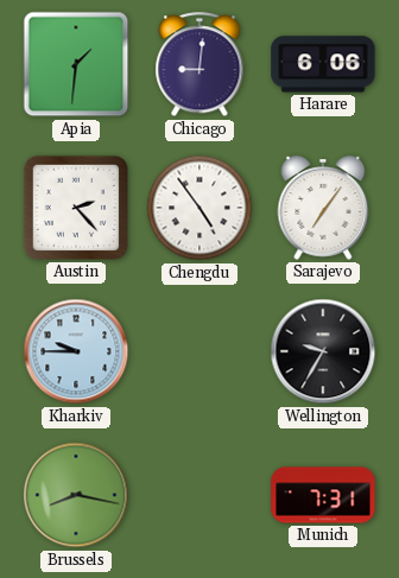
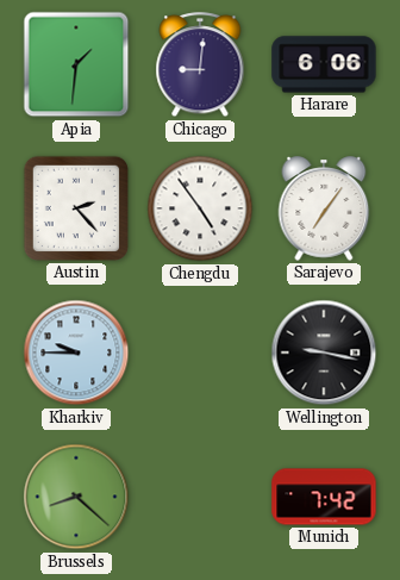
Wellington: 9:35 -> 9:17
Brussels: 8:17 -> 8:22
Munich: 7:31 -> 7:42
